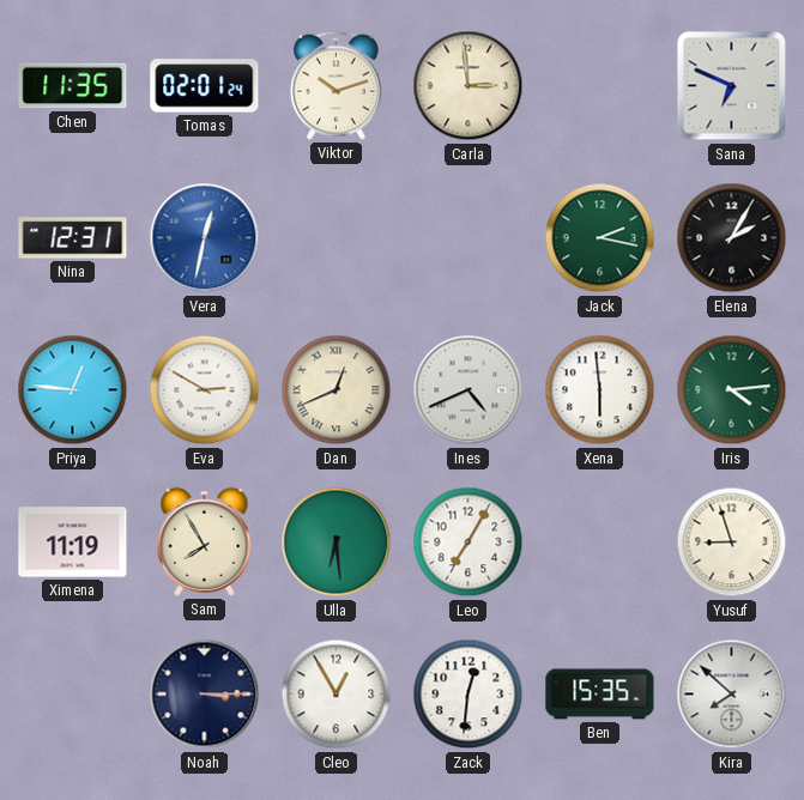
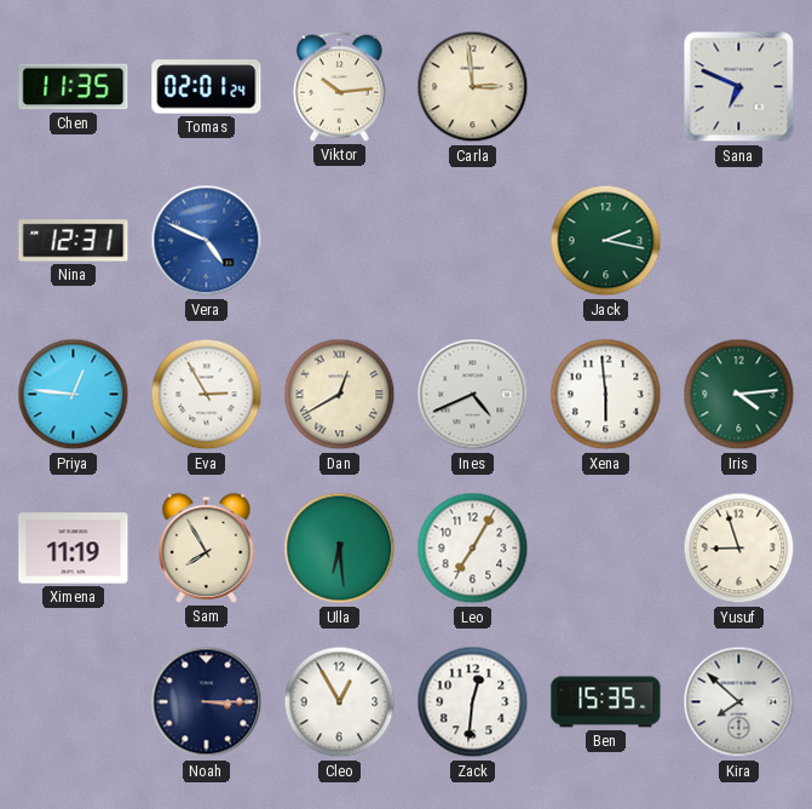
Viktor: 10:12 -> 10:14
Vera: 12:32 -> 4:49
Elena: 2:05 -> none
Eva: 2:50 -> 2:55
Dan: 12:41 -> 12:40
